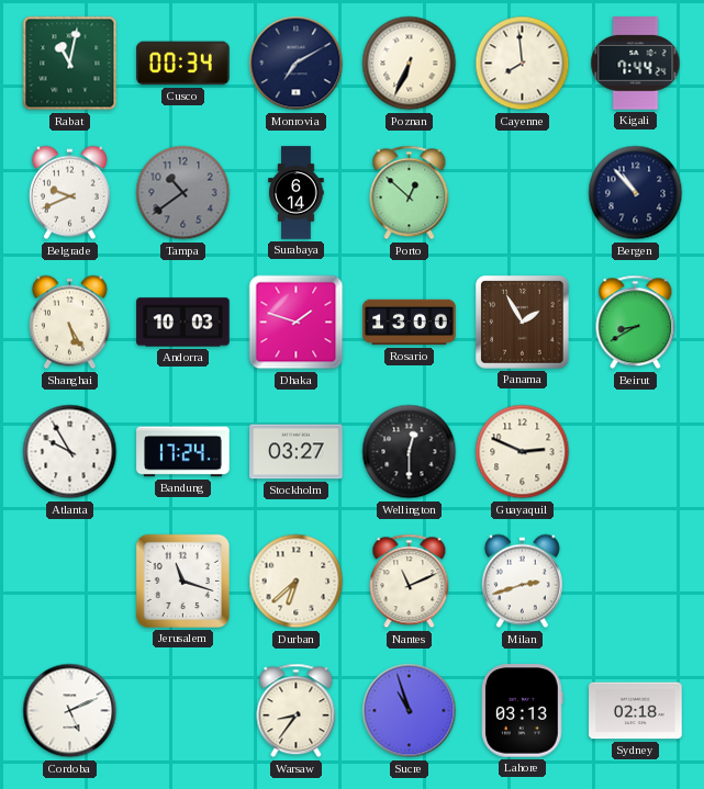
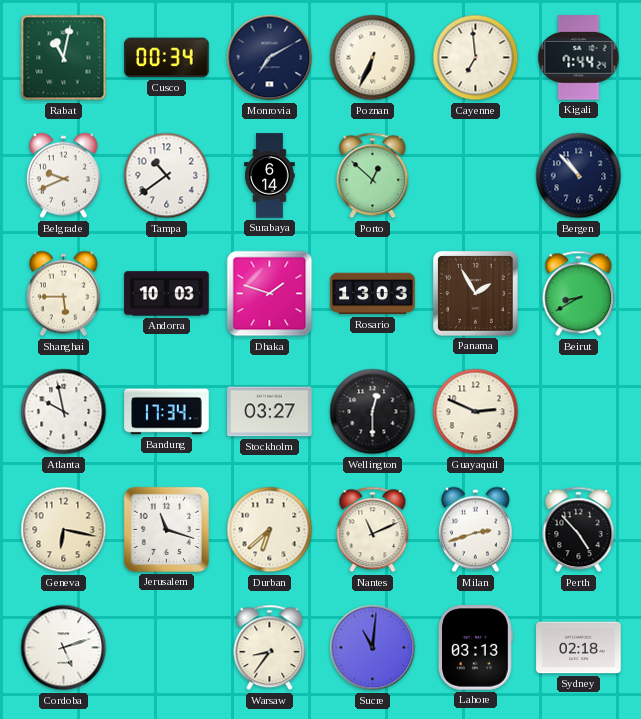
Cayenne: 7:59 -> 6:59
Tampa dial: grey -> white
Shanghai: 5:25 -> 5:45
Rosario: 13:00 -> 13:03
Atlanta: 9:55 -> 9:58
Bandung: 17:24 -> 17:34
Geneva: none -> 6:17
Perth: none -> 4:53
Cordoba: 5:11 -> 5:12
Sucre: 10:57 -> 11:01
